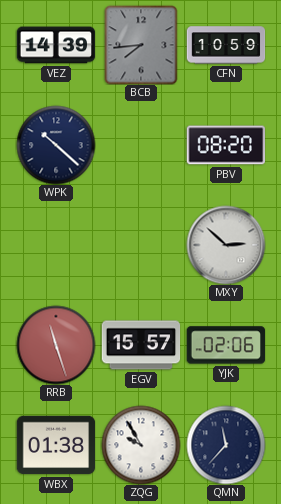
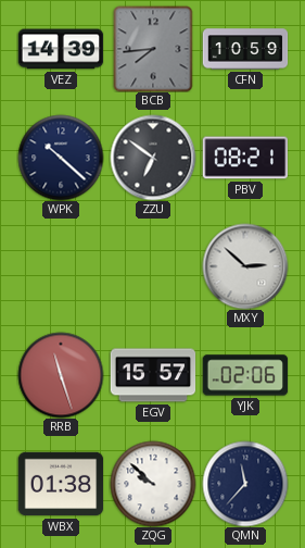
ZZU: none -> 6:51
PBV: 08:20 -> 08:21
ZQG: 9:55 -> 9:52
